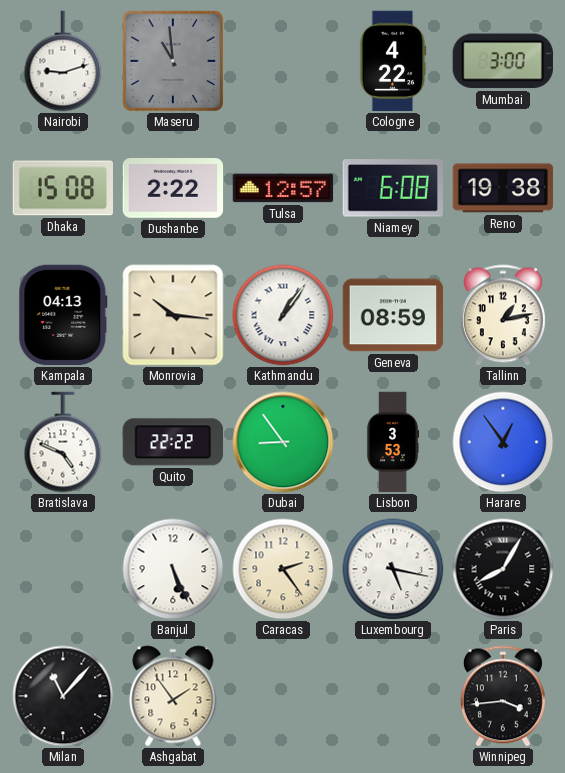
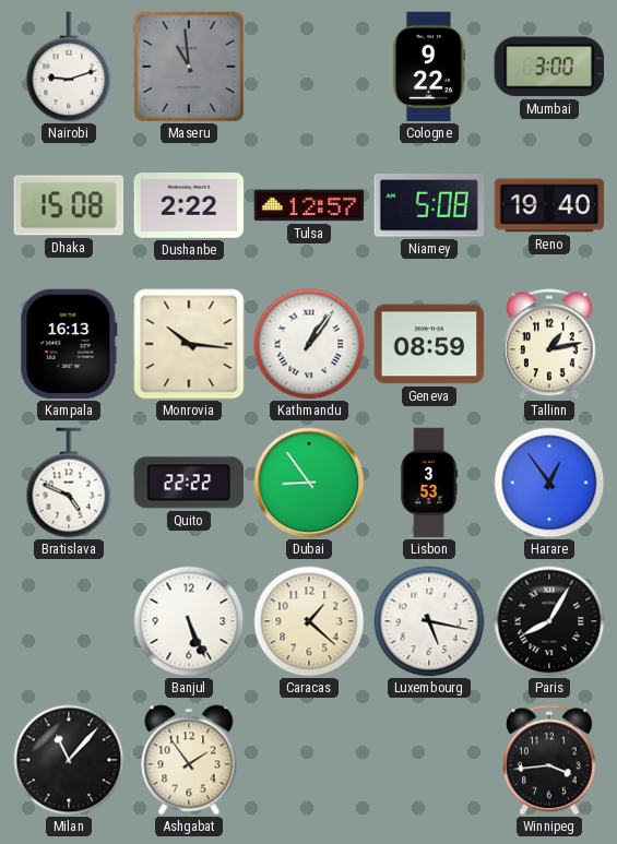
Cologne: 4:22 -> 9:22
Niamey: 6:08 -> 5:08
Reno: 19:38 -> 19:40
Kampala: 04:13 -> 16:13
Caracas: 2:24 -> 1:22
